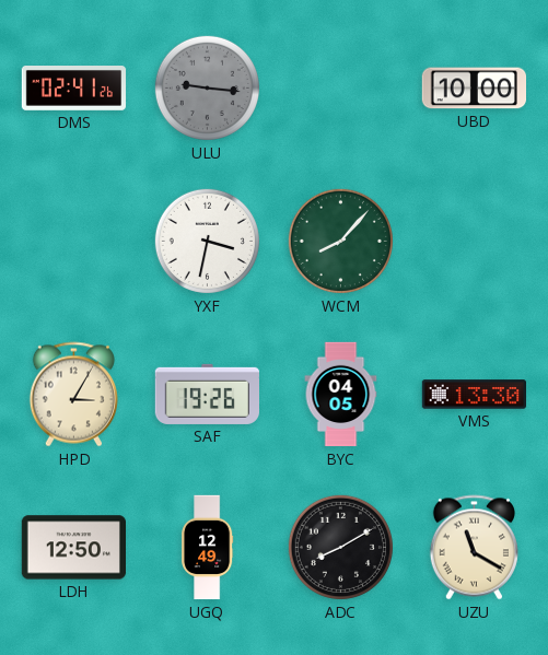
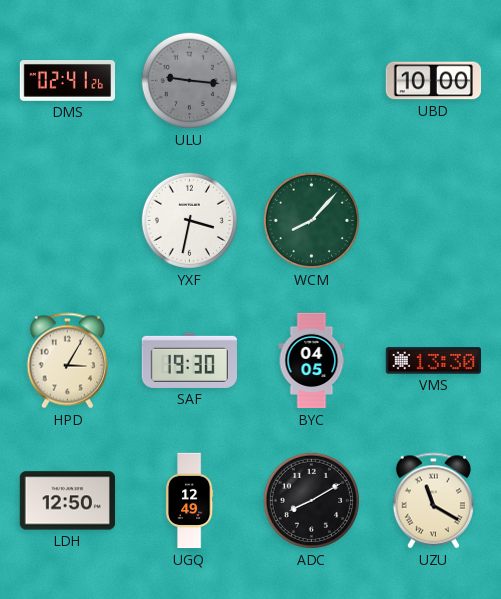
SAF: 19:26 -> 19:30
